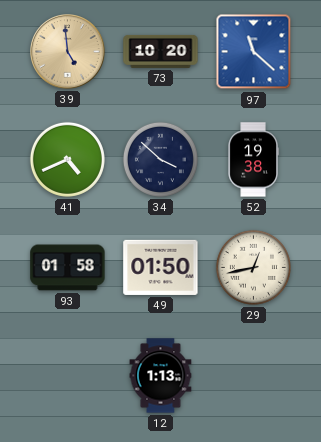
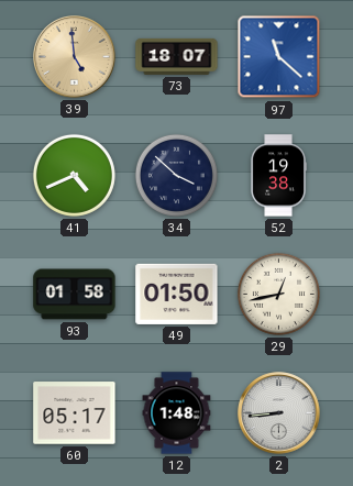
73: 10:20 -> 18:07
60: none -> 05:17
12: 1:13 -> 1:48
2: none -> 8:44
